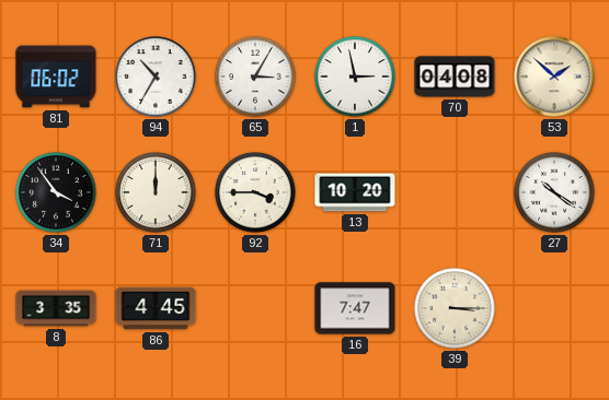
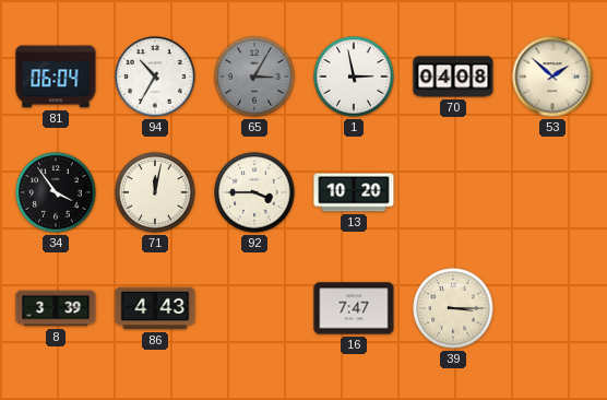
81: 06:02 -> 06:04
65 dial: white -> grey
71: 12:00 -> 12:02
27: 10:21 -> none
8: 3:35 -> 3:39
86: 4:45 -> 4:43
